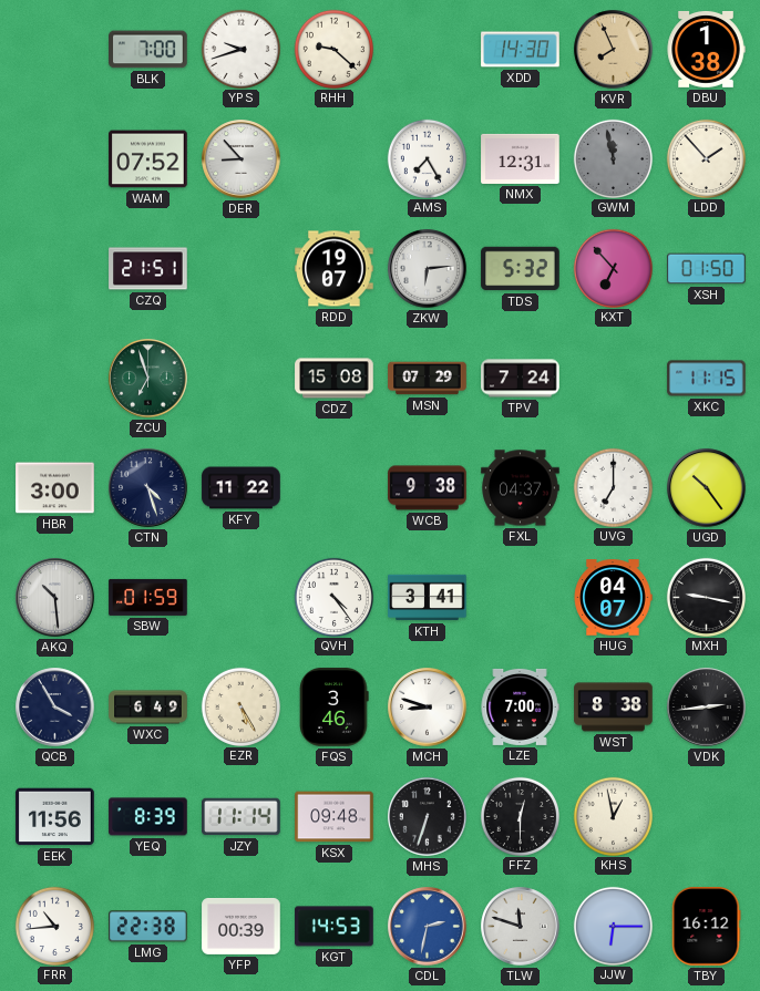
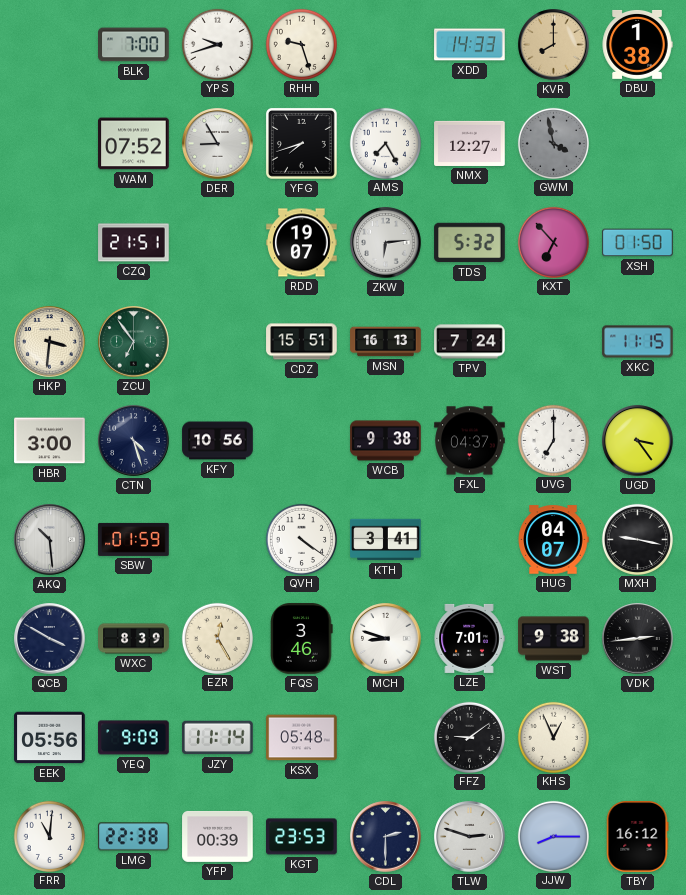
RHH: 9:22 -> 9:27
XDD: 14:30 -> 14:33
KVR: 7:56 -> 8:00
DER: 8:53 -> 8:55
YFG: none -> 7:42
NMX: 12:31 -> 12:27
GWM: 11:58 -> 3:58
LDD: 1:53 -> none
HKP: none -> 3:31
ZCU: 6:57 -> 6:54
CDZ: 15:08 -> 15:51
MSN: 07:29 -> 16:13
KFY: 11:22 -> 10:56
UGD: 10:24 -> 3:24
QVH: 4:24 -> 4:21
QCB: 3:55 -> 3:50
WXC: 6:49 -> 8:39
EZR: 5:25 -> 12:25
LZE: 7:00 -> 7:01
WST: 8:38 -> 9:38
EEK: 11:56 -> 05:56
YEQ: 8:39 -> 9:09
KSX: 09:48 -> 05:48
MHS: 6:33 -> none
FFZ: 12:30 -> 9:09
KHS: 12:58 -> 12:56
FRR: 10:44 -> 11:01
KGT: 14:53 -> 23:53
CDL: 2:32 -> 2:30
CDL dial: blue -> navy
TLW: 11:48 -> 2:48
JJW: 6:15 -> 8:15
